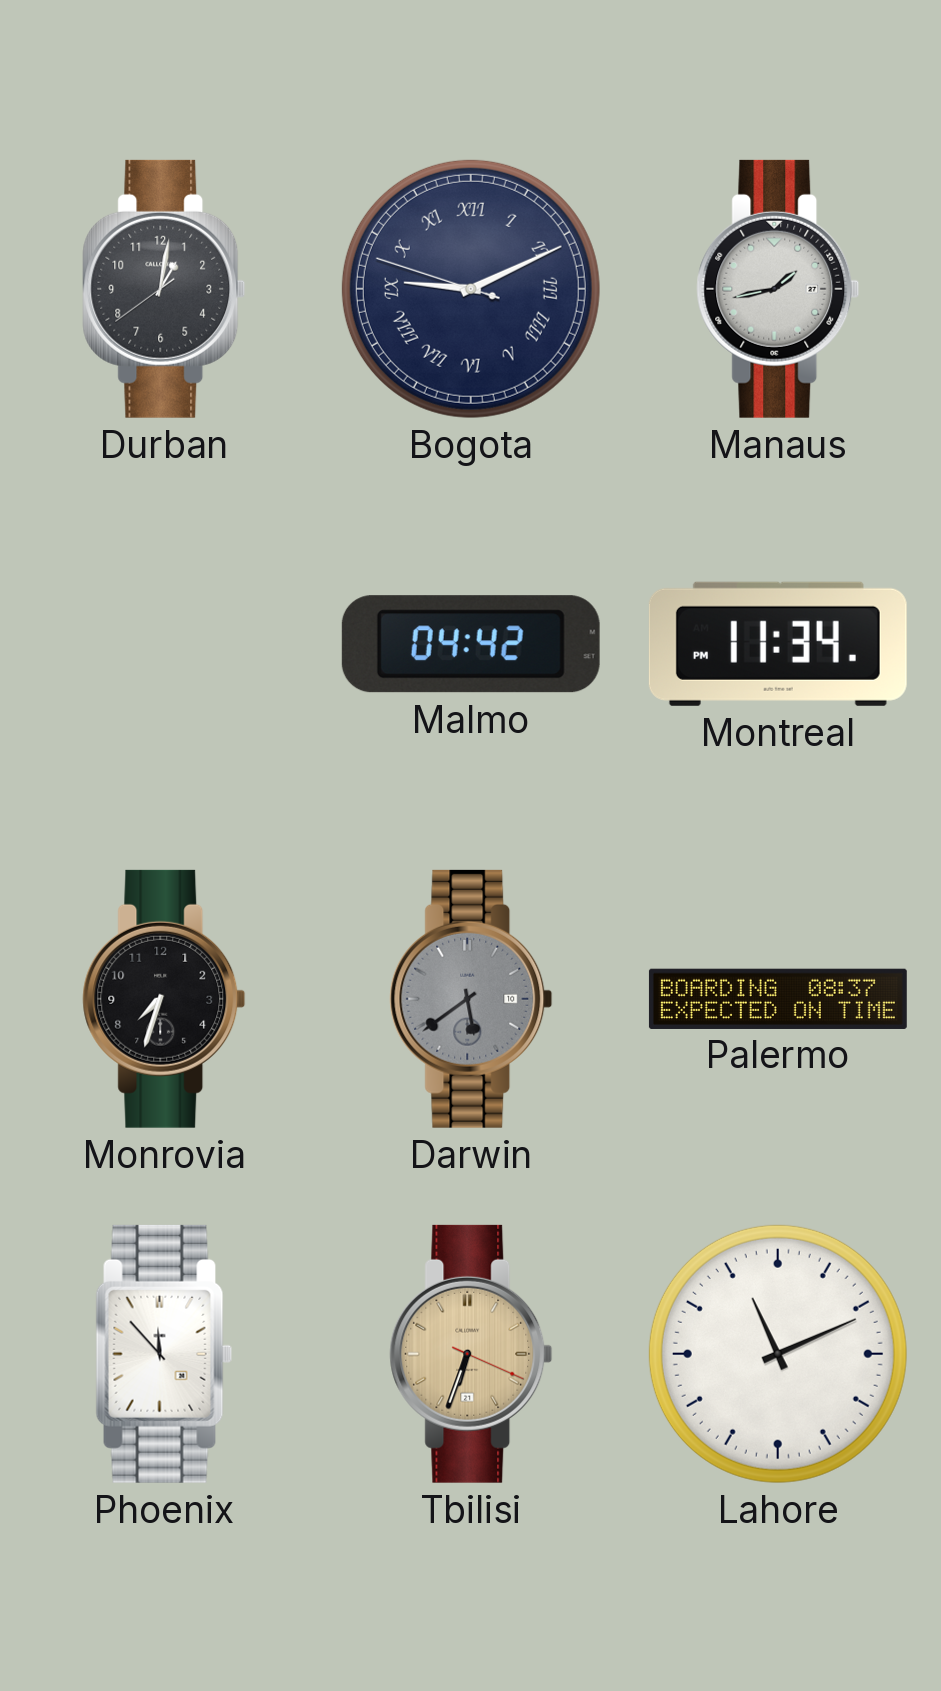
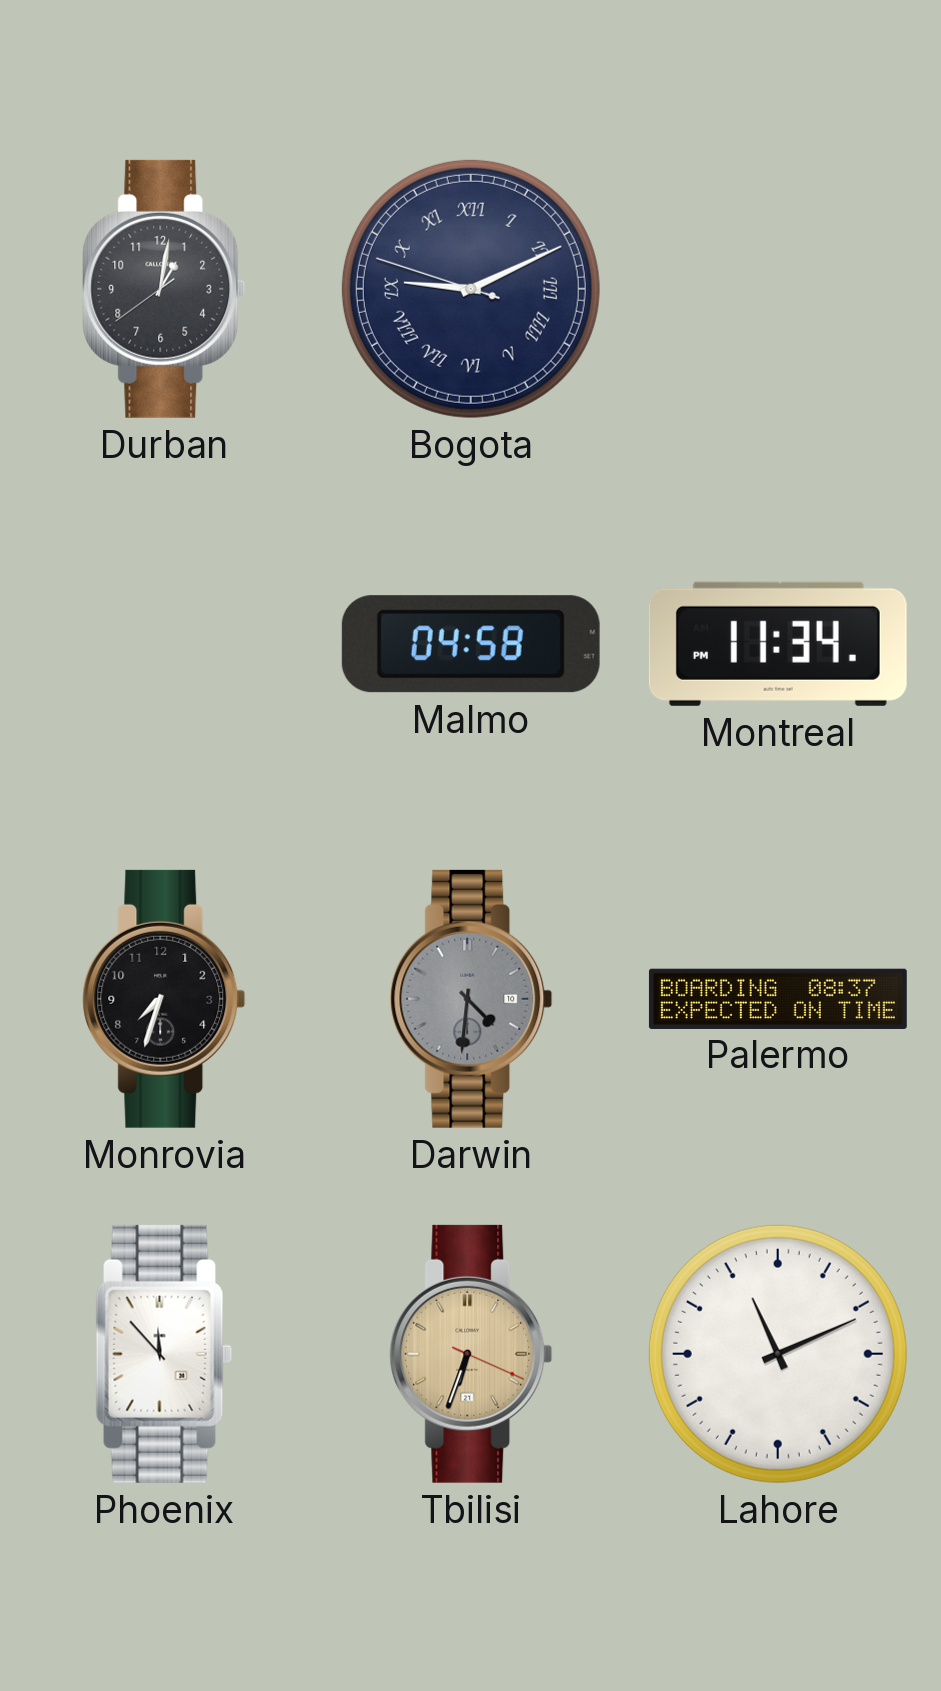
Manaus: 1:43 -> none
Malmo: 04:42 -> 04:58
Darwin: 5:39 -> 4:31
